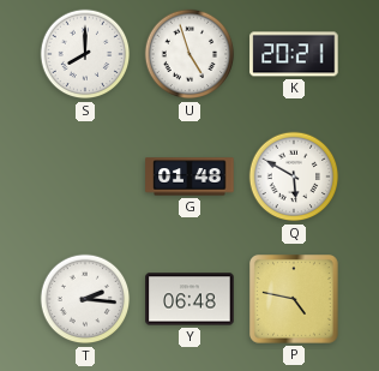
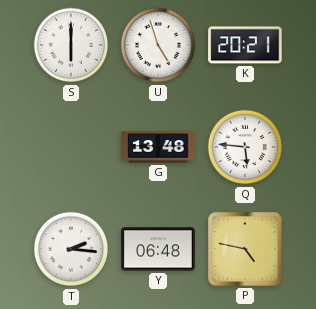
S: 8:00 -> 6:00
G: 01:48 -> 13:48
Q: 5:50 -> 5:46
